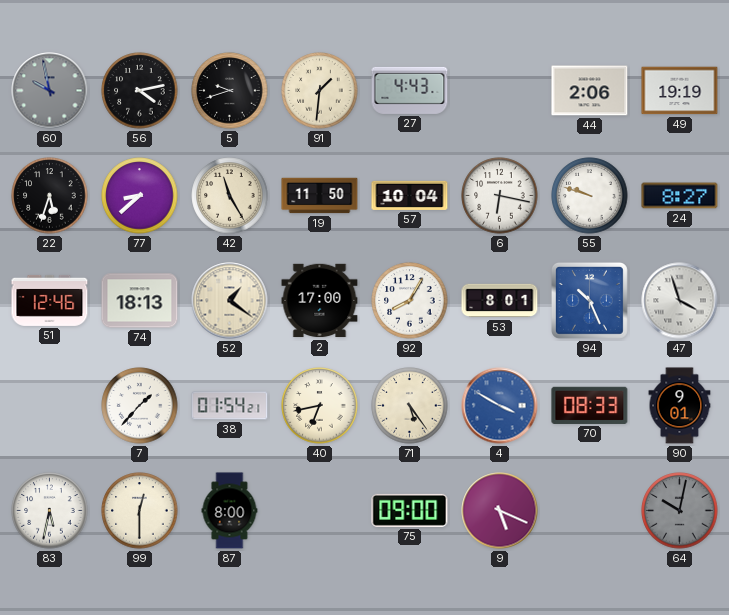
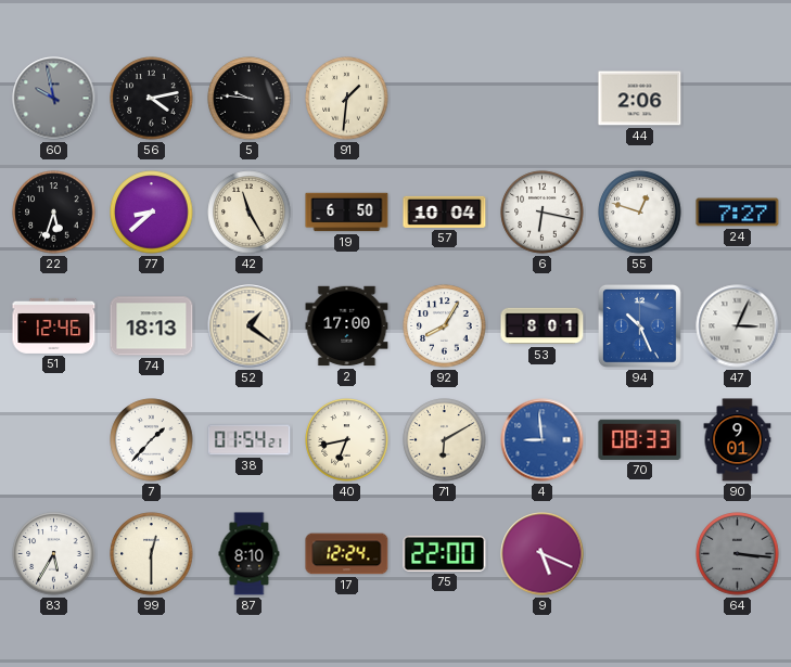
5: 9:42 -> 9:46
27: 4:43 -> none
49: 19:19 -> none
19: 11:50 -> 6:50
55: 9:48 -> 12:48
24: 8:27 -> 7:27
47: 3:57 -> 3:04
71: 5:24 -> 6:10
4: 3:50 -> 8:59
83: 5:32 -> 5:35
87: 8:00 -> 8:10
17: none -> 12:24
75: 09:00 -> 22:00
64: 10:02 -> 3:16
